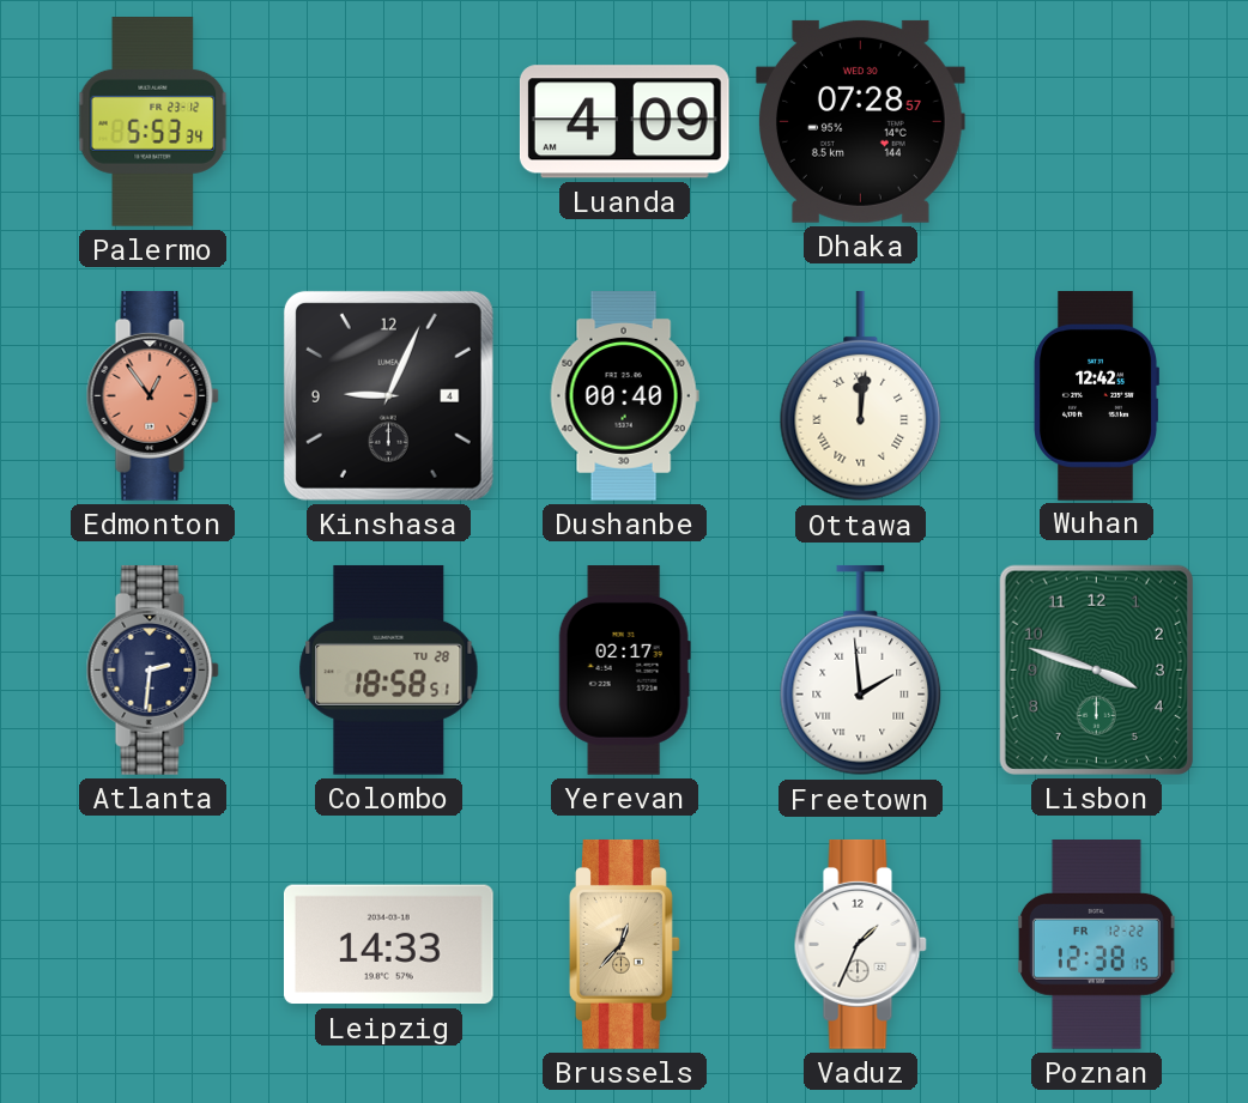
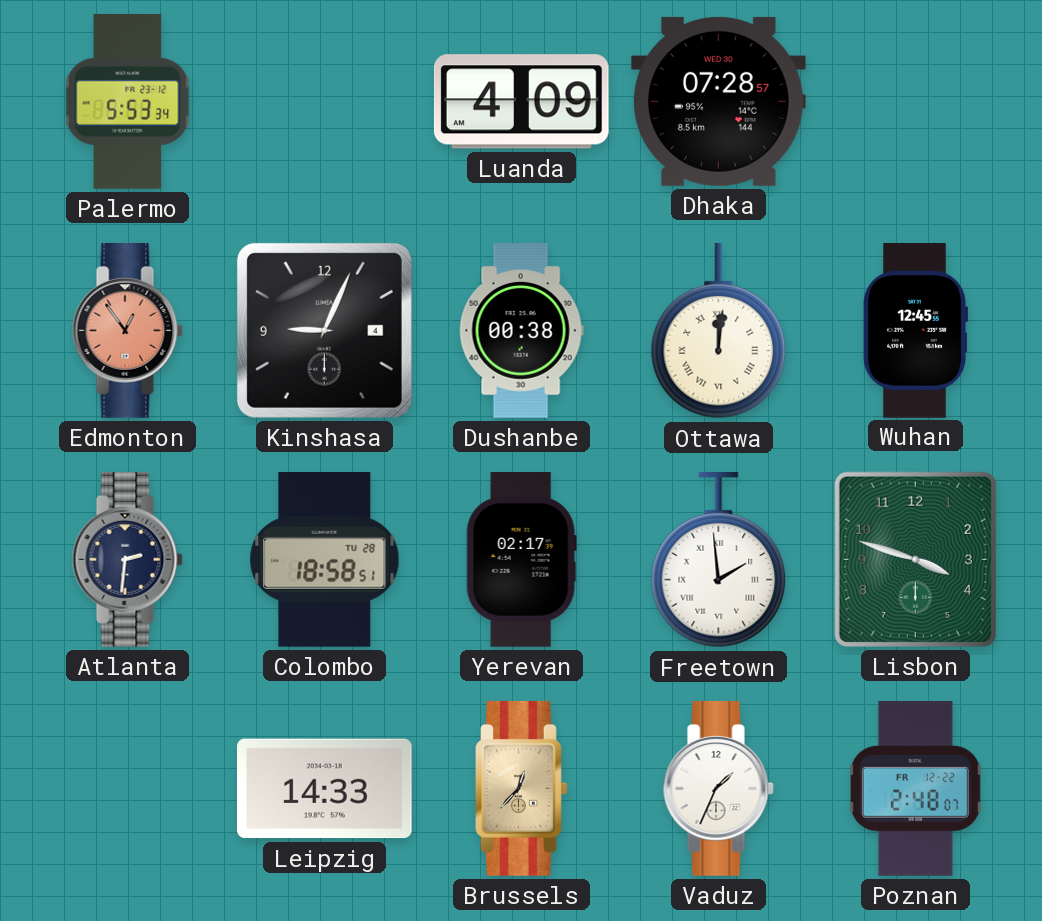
Dushanbe: 00:40 -> 00:38
Wuhan: 12:42 -> 12:45
Poznan: 12:38 -> 2:48
